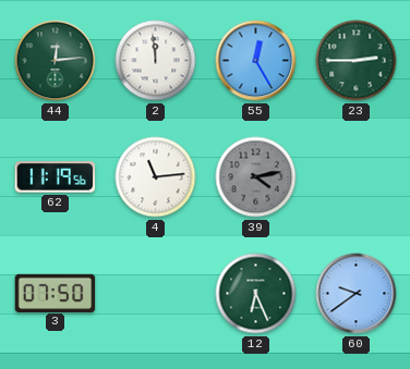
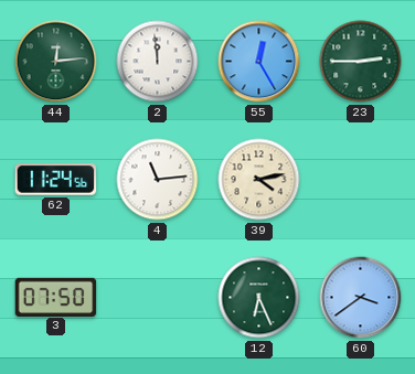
62: 11:19 -> 11:24
39 dial: grey -> cream
60: 9:39 -> 3:39
